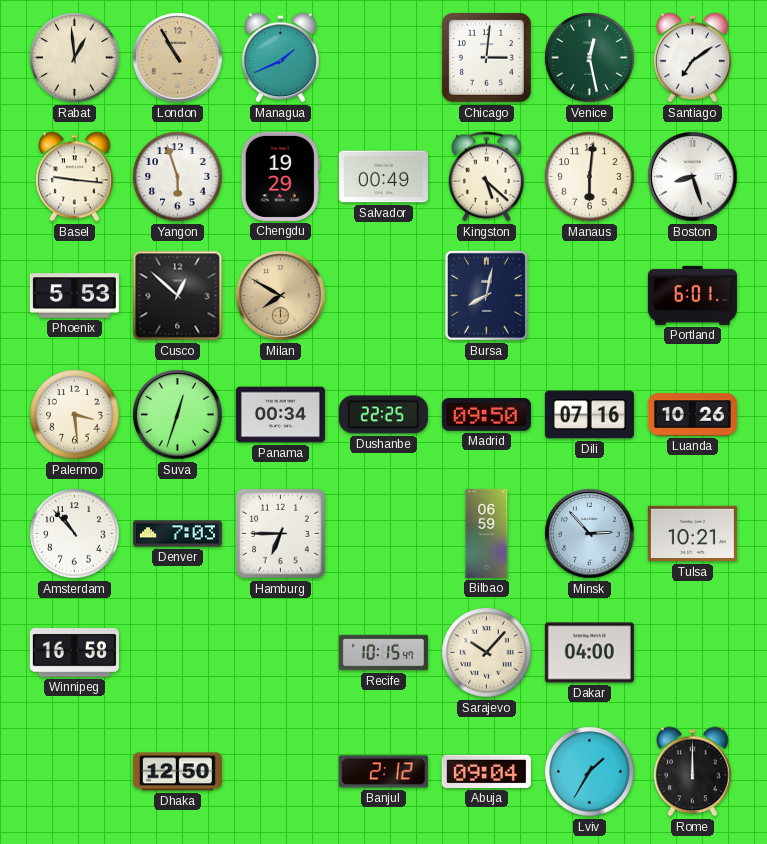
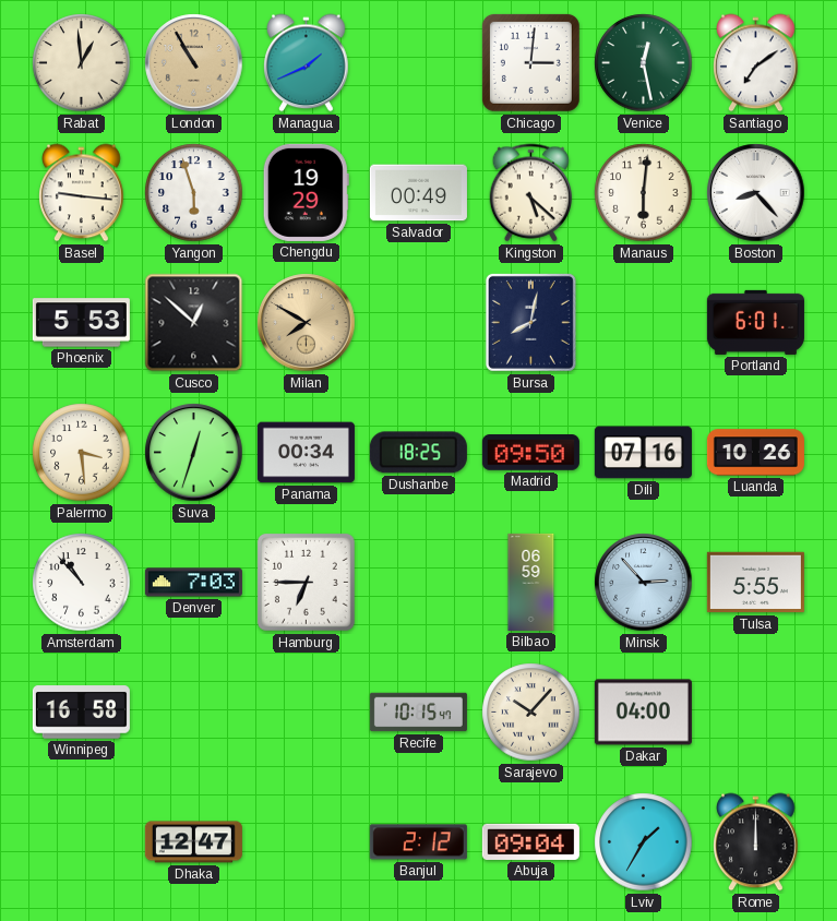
Boston: 8:27 -> 8:23
Dushanbe: 22:25 -> 18:25
Tulsa: 10:21 -> 5:55
Dhaka: 12:50 -> 12:47
